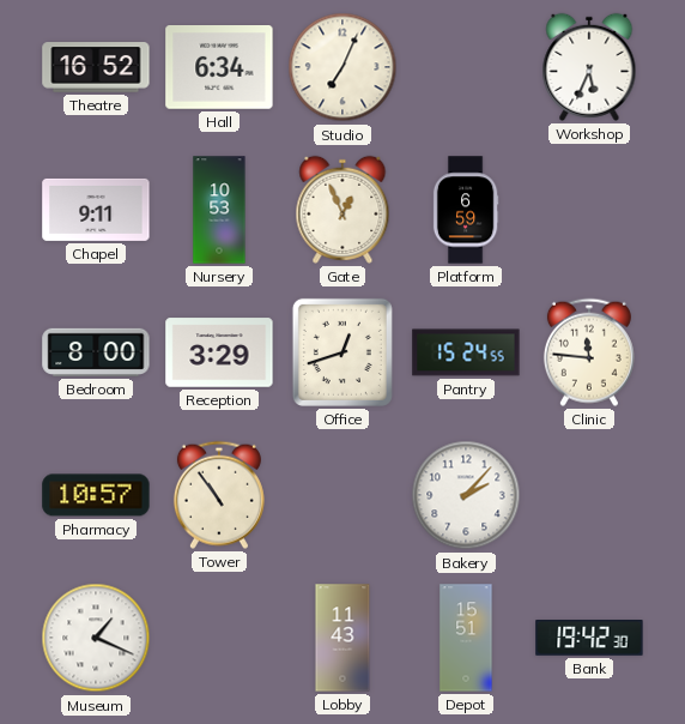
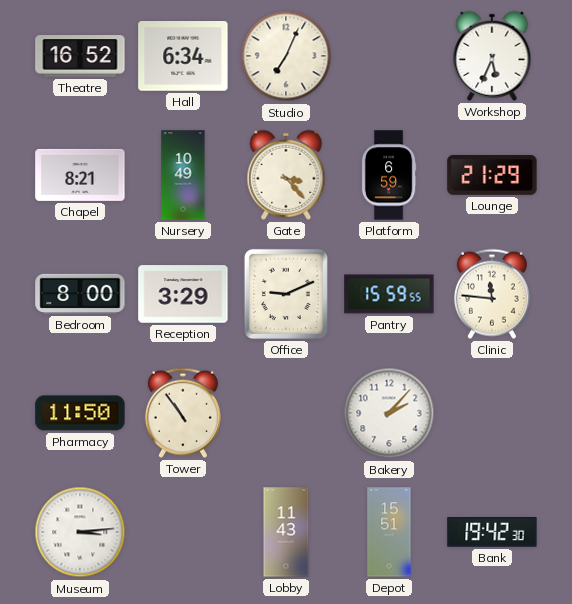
Chapel: 9:11 -> 8:21
Nursery: 10:53 -> 10:49
Gate: 12:56 -> 3:23
Lounge: none -> 21:29
Office: 12:42 -> 9:11
Pantry: 15:24 -> 15:59
Pharmacy: 10:57 -> 11:50
Museum: 1:19 -> 3:14
